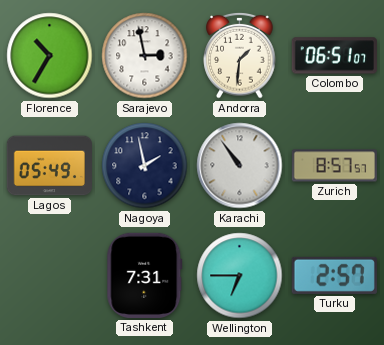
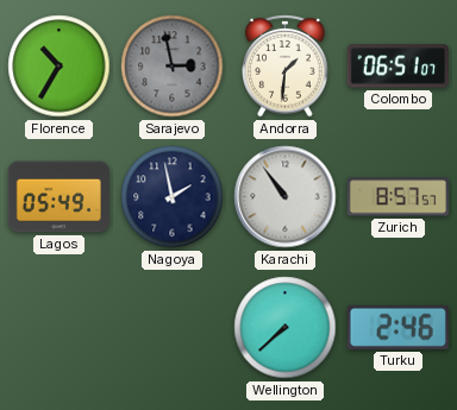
Sarajevo dial: white -> grey
Tashkent: 7:31 -> none
Wellington: 6:45 -> 7:38
Turku: 2:57 -> 2:46
